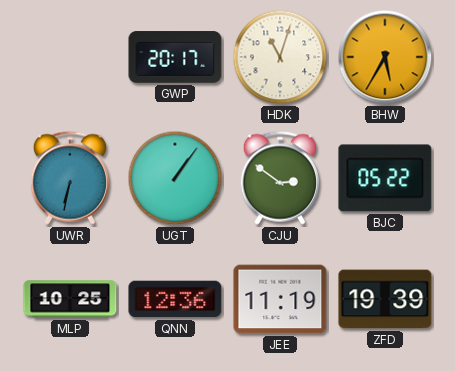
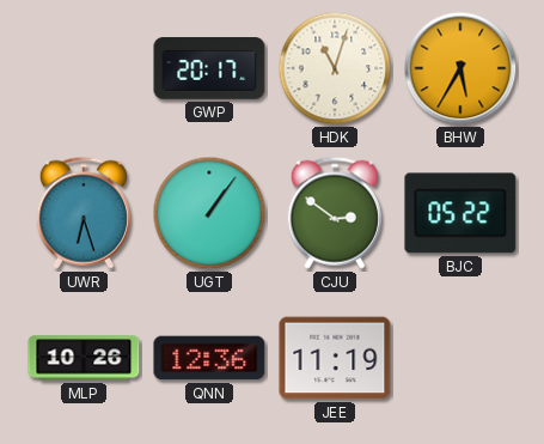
UWR: 6:32 -> 6:27
MLP: 10:25 -> 10:26
ZFD: 19:39 -> none
